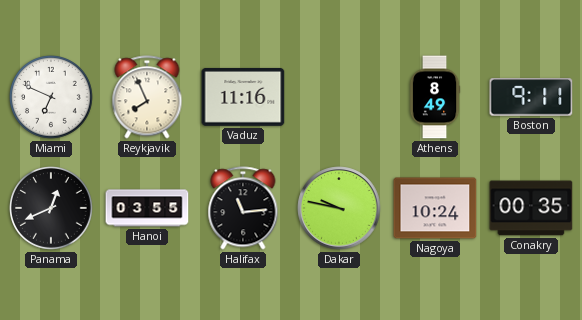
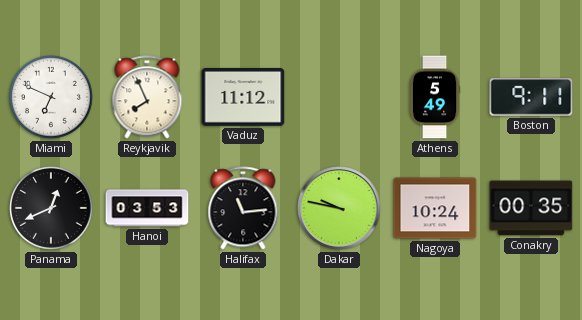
Vaduz: 11:16 -> 11:12
Athens: 8:49 -> 5:49
Hanoi: 03:55 -> 03:53
